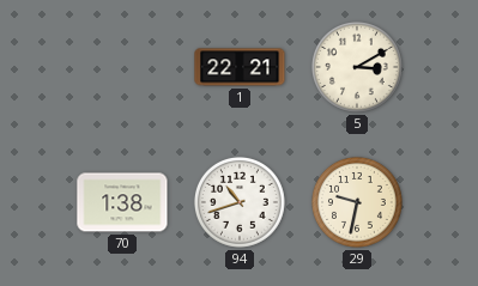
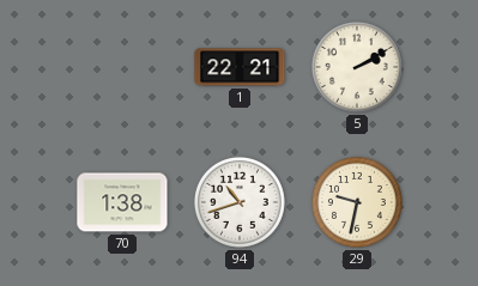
5: 3:10 -> 2:10
